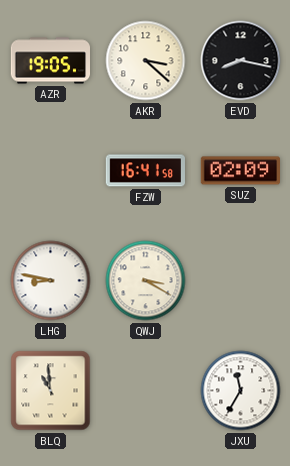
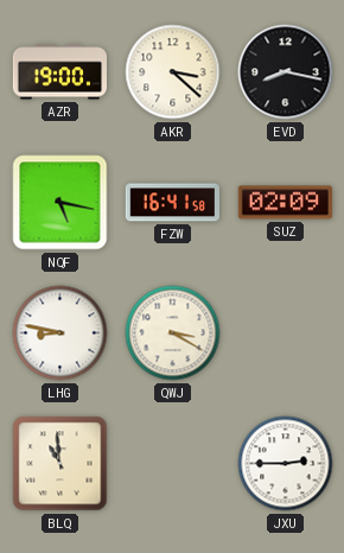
AZR: 19:05 -> 19:00
NQF: none -> 5:17
JXU: 11:35 -> 2:45
